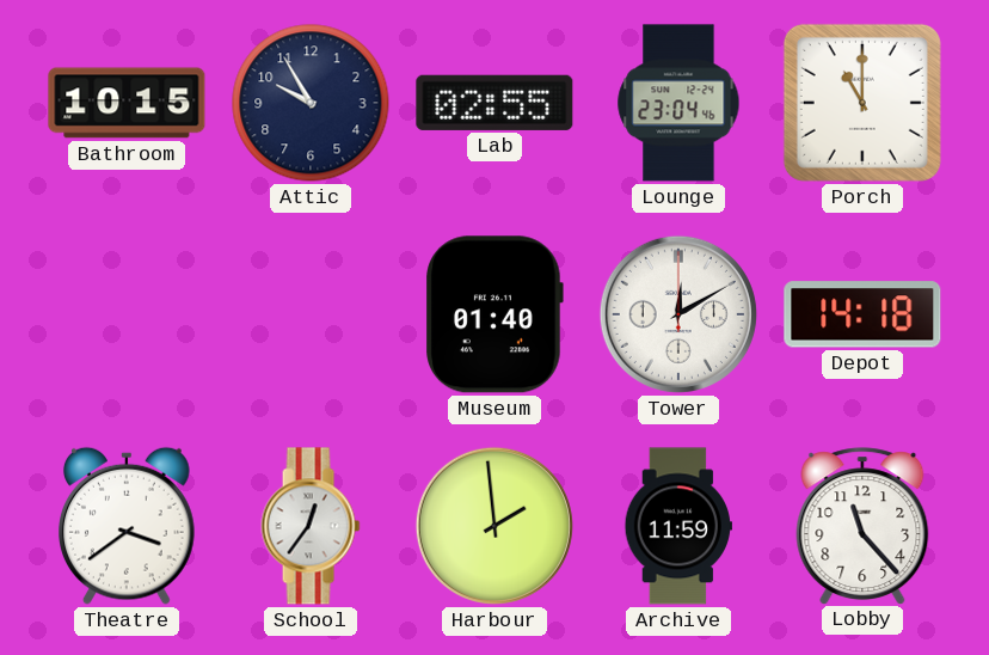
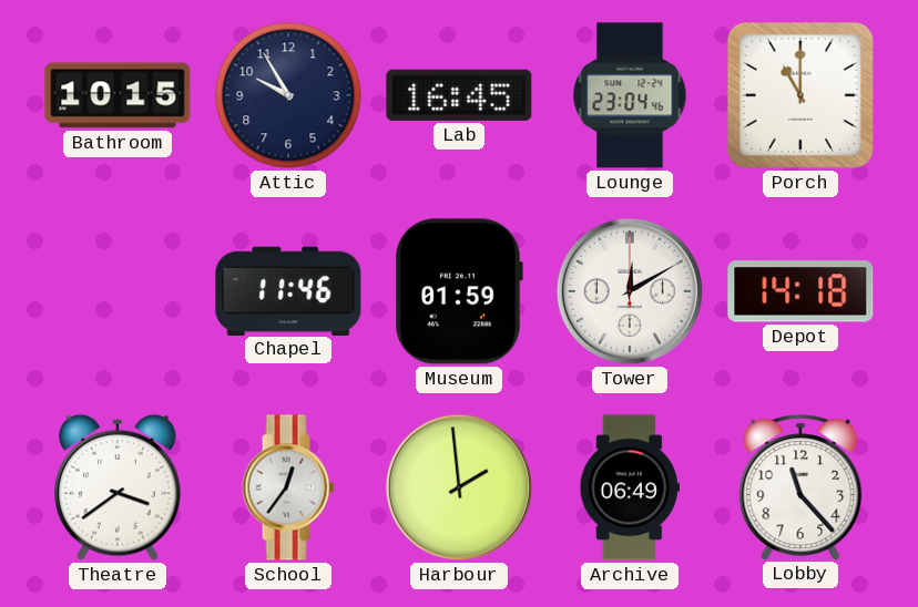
Lab: 02:55 -> 16:45
Chapel: none -> 11:46
Museum: 01:40 -> 01:59
Archive: 11:59 -> 06:49
